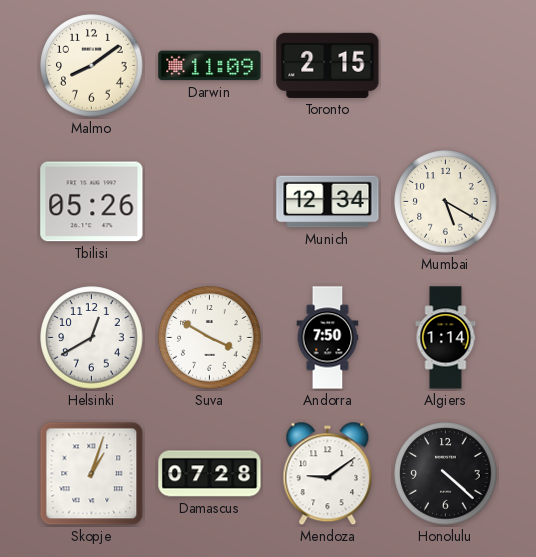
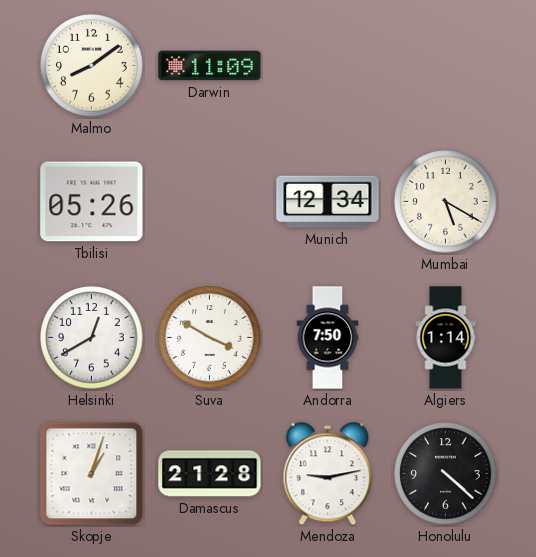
Toronto: 2:15 -> none
Damascus: 07:28 -> 21:28
Mendoza: 9:09 -> 9:13
